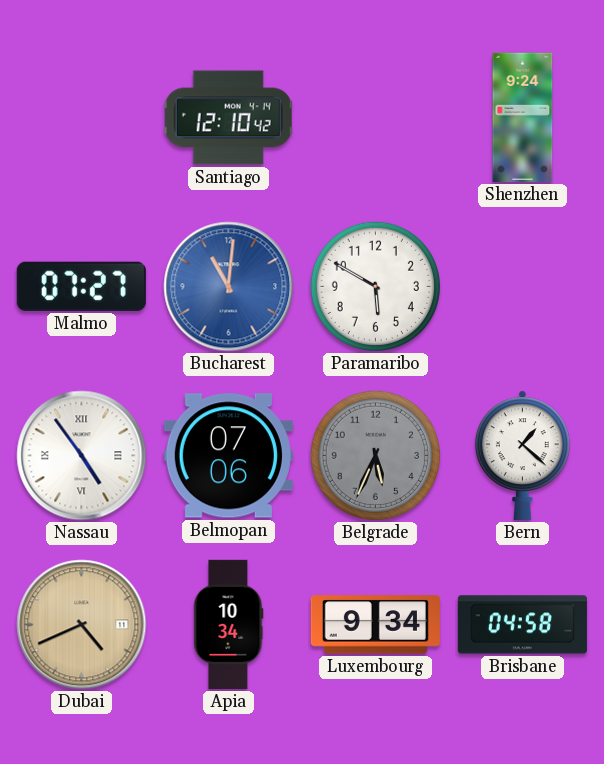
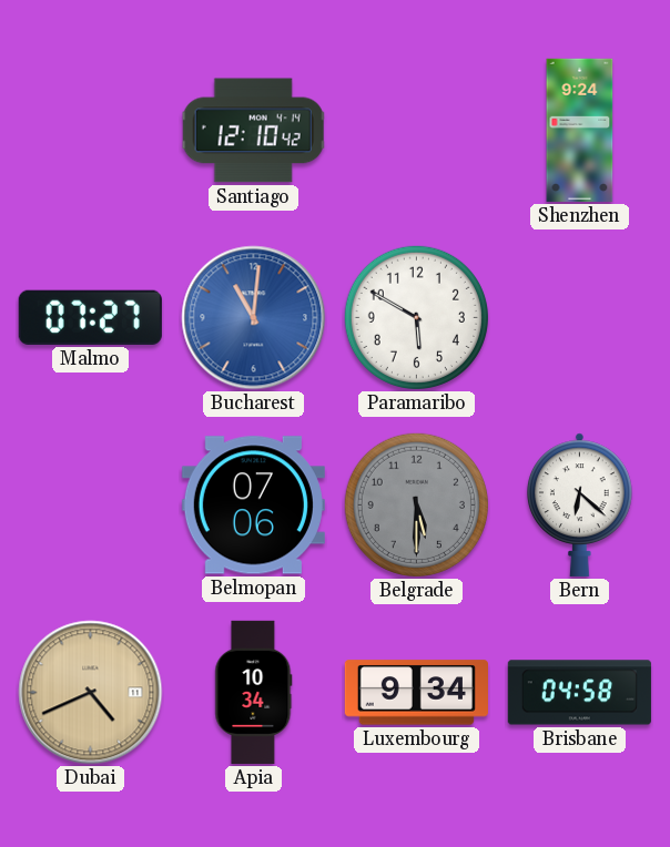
Nassau: 4:54 -> none
Belgrade: 5:34 -> 5:30
Bern: 1:22 -> 6:22
